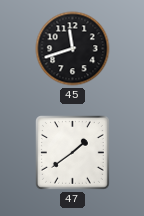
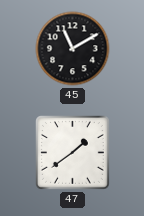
45: 11:42 -> 11:10
